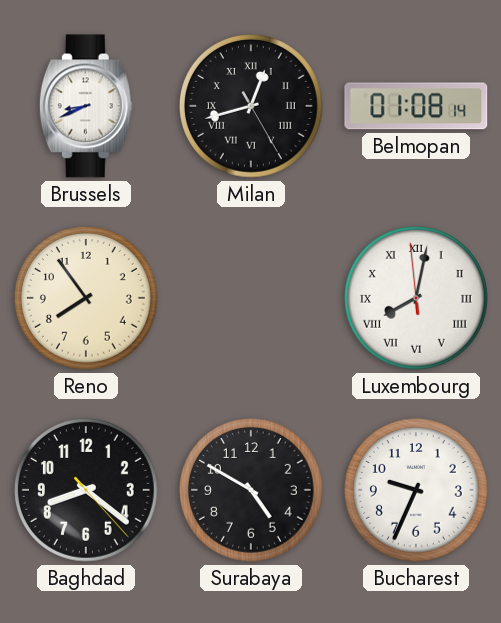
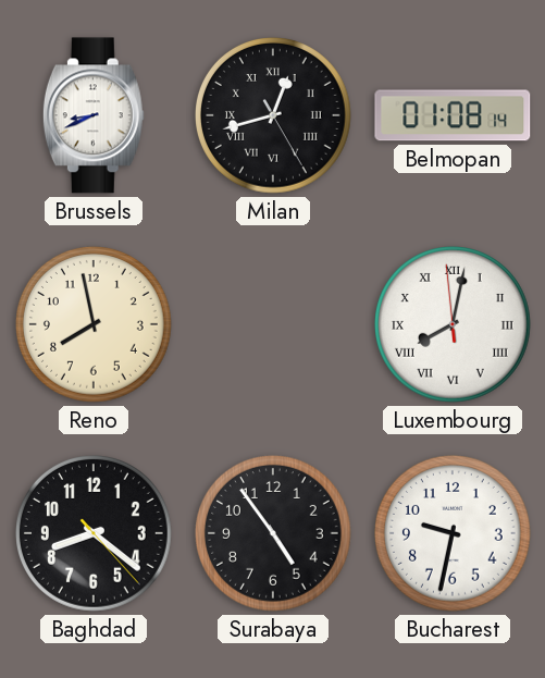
Reno: 7:54 -> 7:58
Surabaya: 4:50 -> 4:54
Bucharest: 9:34 -> 9:32
